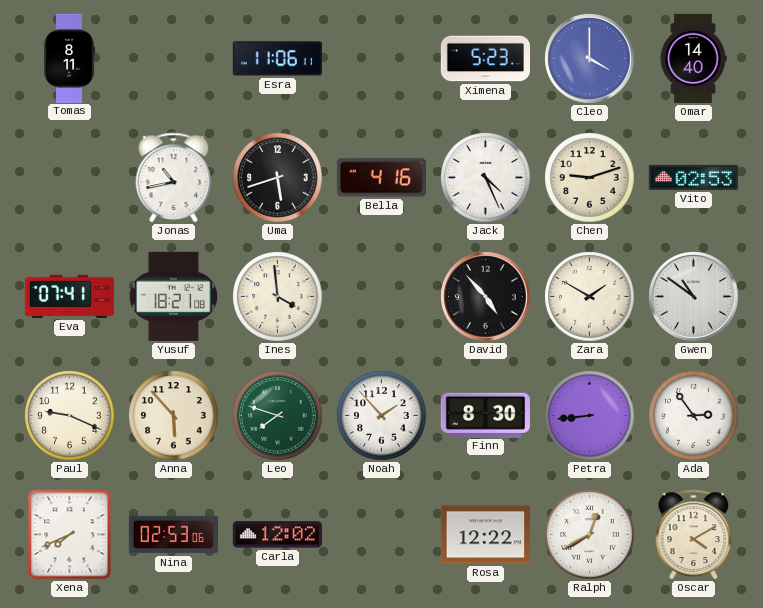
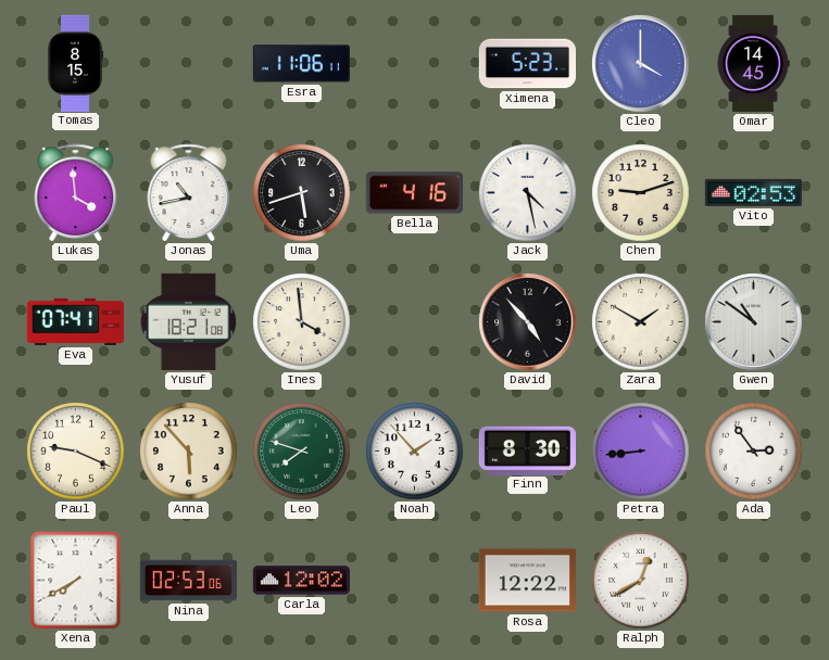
Tomas: 8:11 -> 8:15
Omar: 14:40 -> 14:45
Lukas: none -> 3:59
Jack: 4:26 -> 4:28
Xena: 7:41 -> 7:40
Oscar: 4:10 -> none
